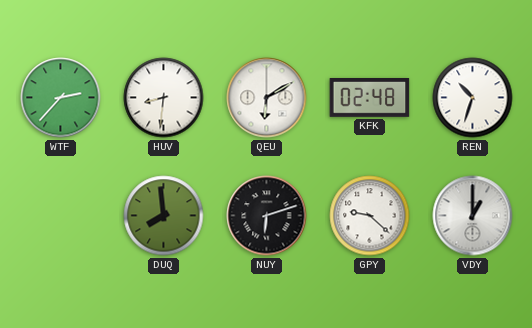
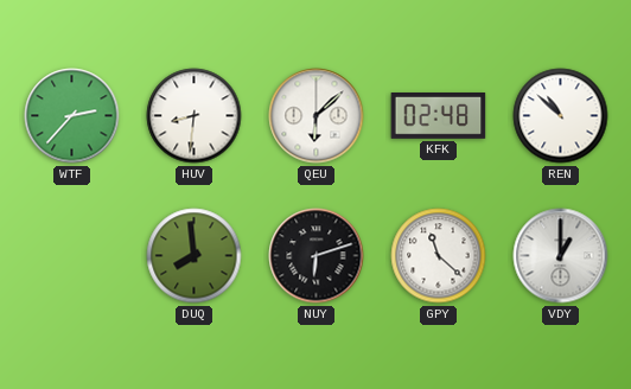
QEU: 6:10 -> 6:08
REN: 10:33 -> 10:52
GPY: 9:22 -> 11:22
